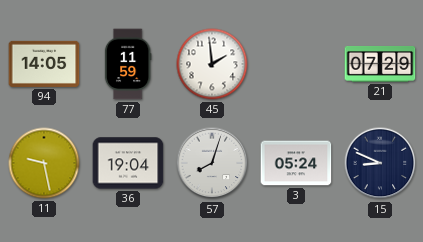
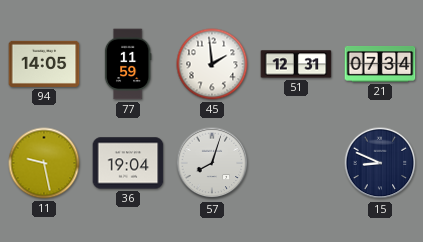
51: none -> 12:31
21: 07:29 -> 07:34
3: 05:24 -> none
